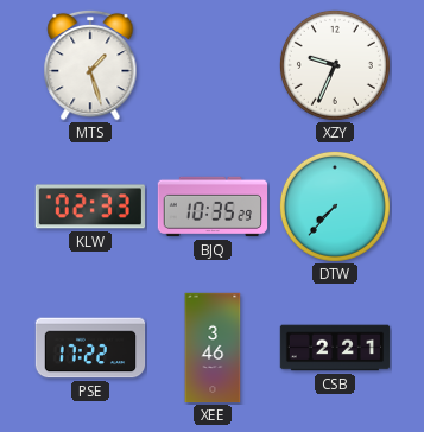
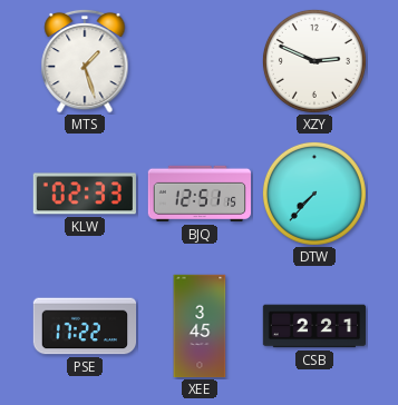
XZY: 9:34 -> 2:49
BJQ: 10:35 -> 12:51
XEE: 3:46 -> 3:45
